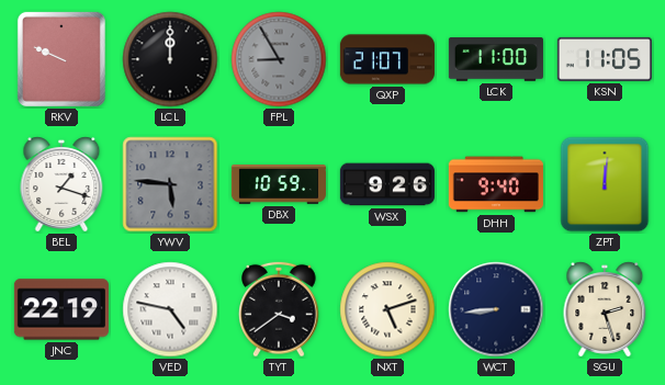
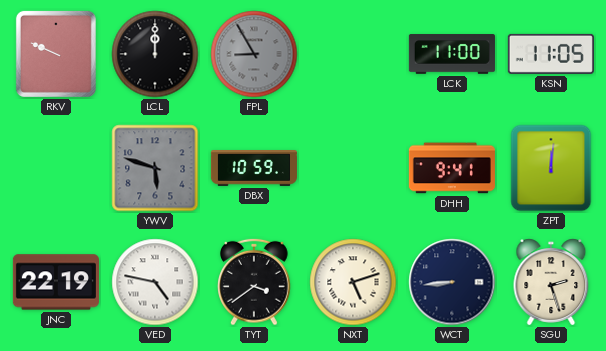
QXP: 21:07 -> none
BEL: 1:18 -> none
YWV: 5:46 -> 5:48
WSX: 9:26 -> none
DHH: 9:40 -> 9:41
